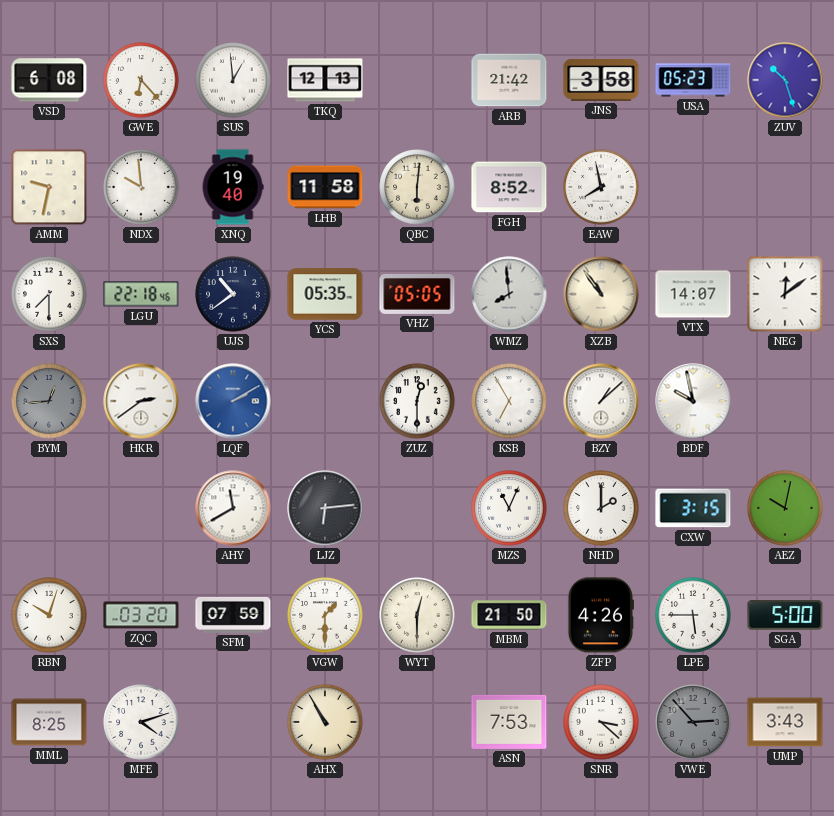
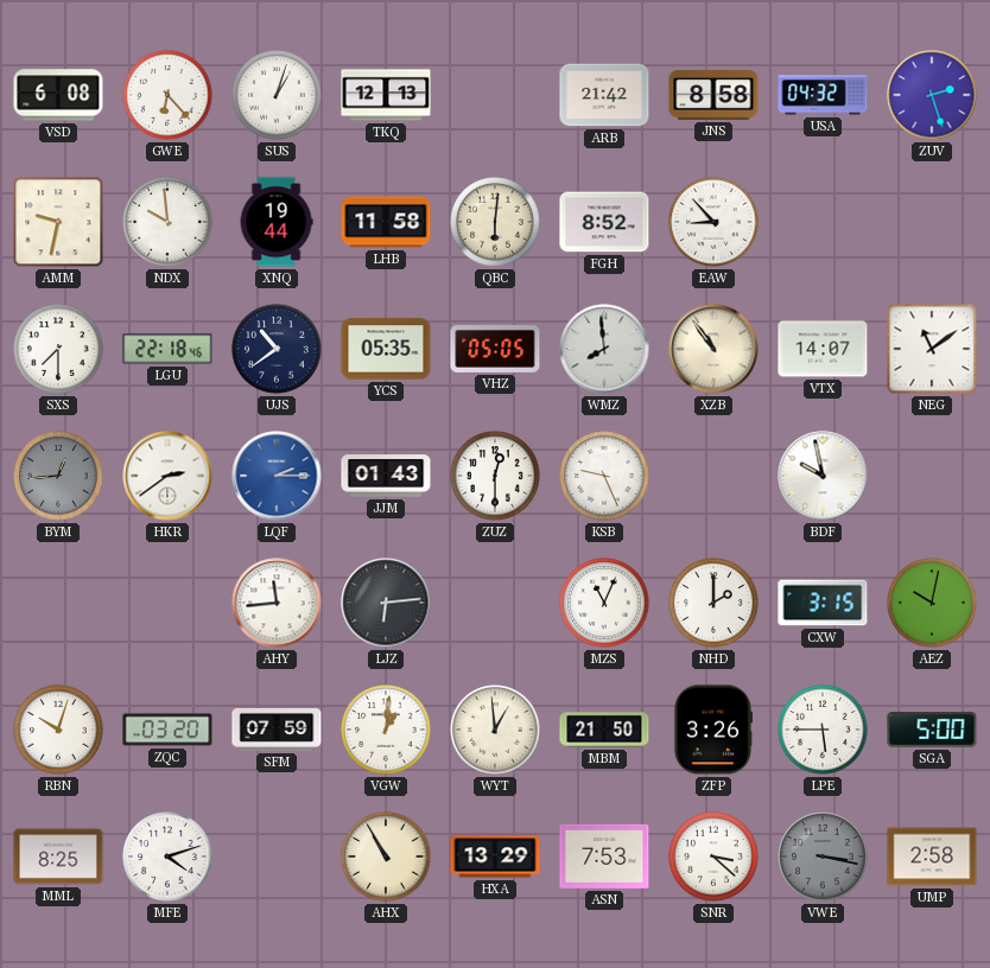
SUS: 12:59 -> 1:03
JNS: 3:58 -> 8:58
USA: 05:23 -> 04:32
ZUV: 10:27 -> 2:27
XNQ: 19:40 -> 19:44
EAW: 7:58 -> 8:53
NEG: 12:09 -> 11:09
LQF: 2:10 -> 2:15
JJM: none -> 01:43
KSB: 6:55 -> 9:26
BZY: 1:08 -> none
AHY: 11:40 -> 11:44
VGW: 1:30 -> 1:01
WYT: 12:30 -> 12:59
ZFP: 4:26 -> 3:26
HXA: none -> 13:29
VWE: 2:53 -> 3:17
UMP: 3:43 -> 2:58
